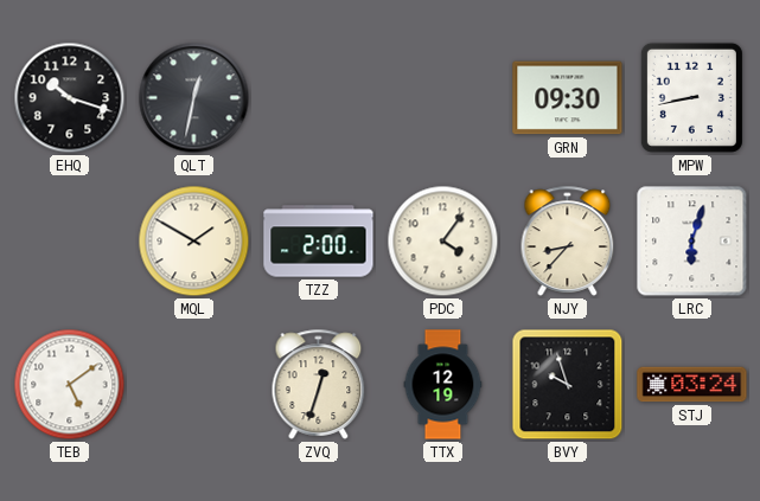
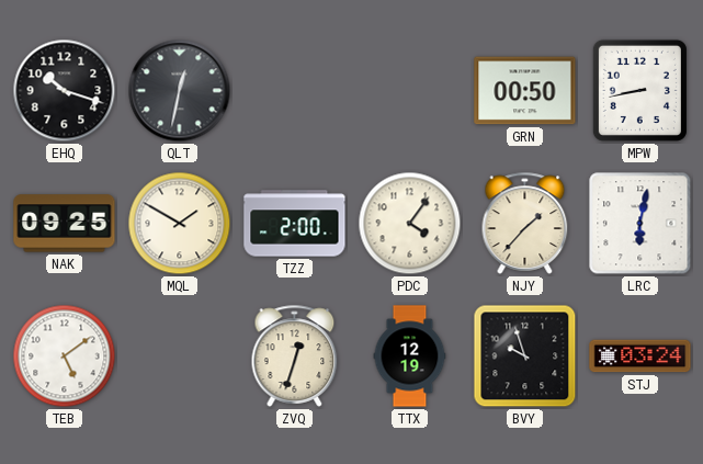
GRN: 09:30 -> 00:50
NAK: none -> 09:25
NJY: 8:37 -> 1:37
LRC: 6:03 -> 6:02
